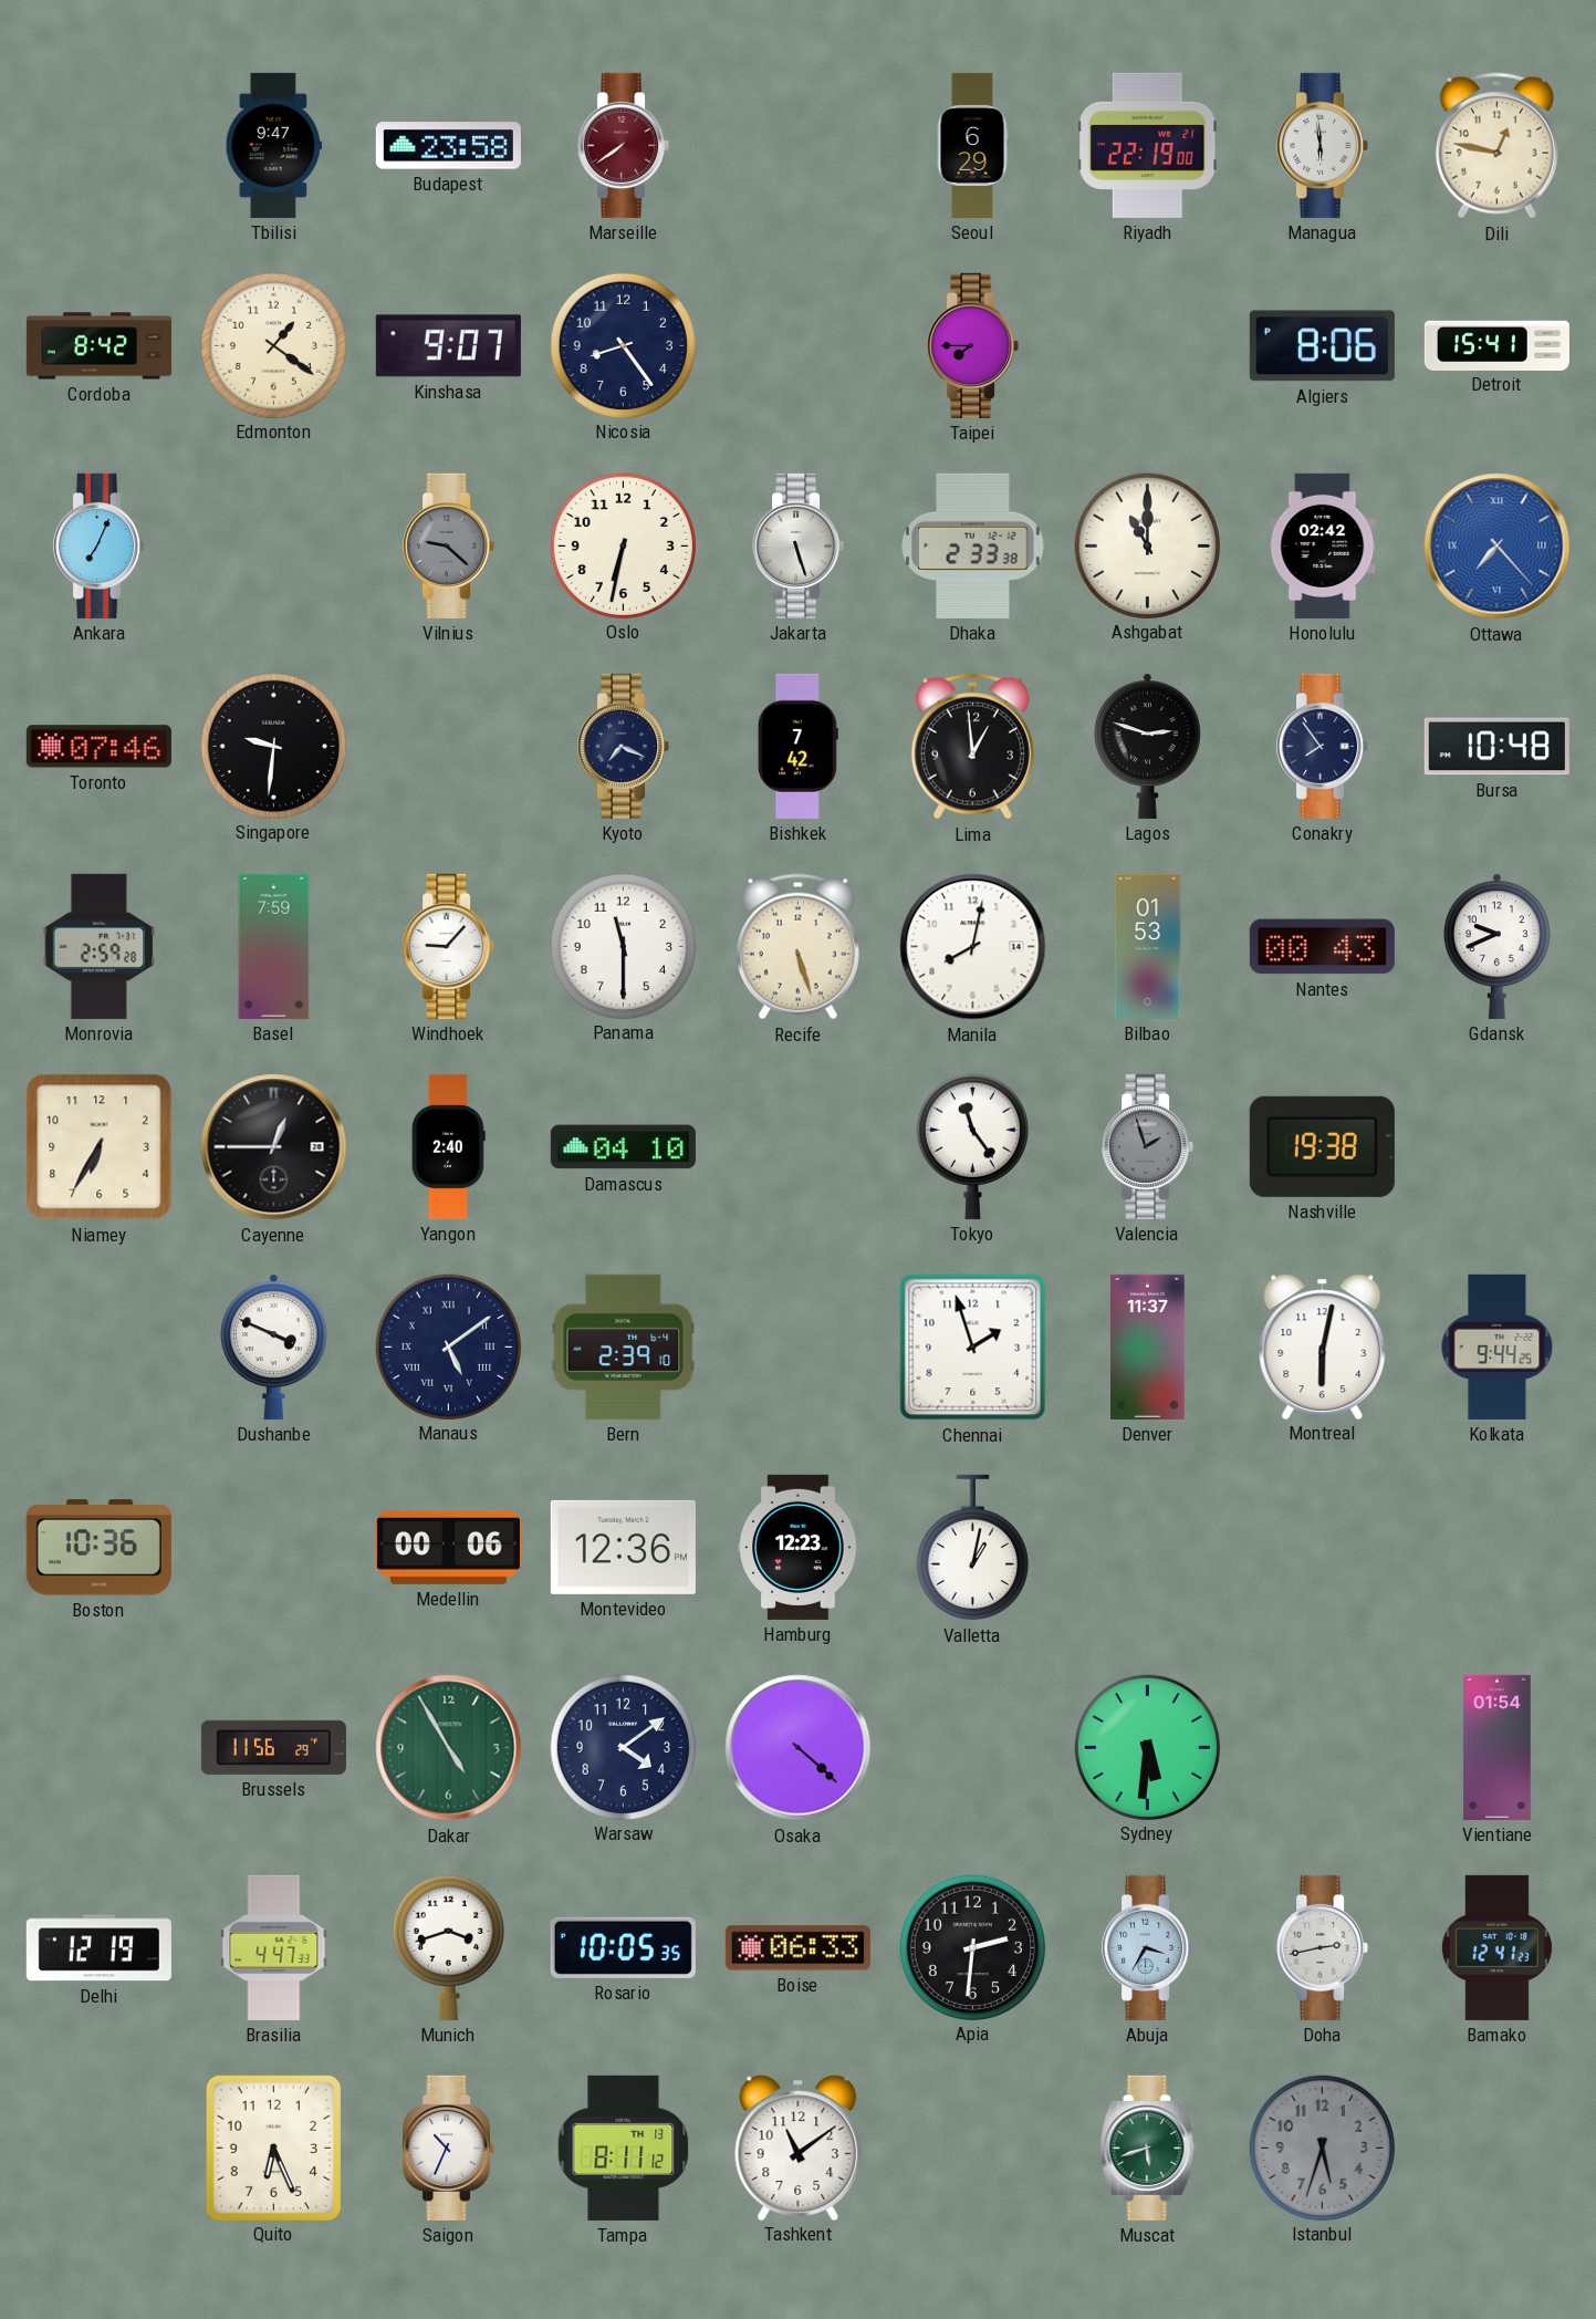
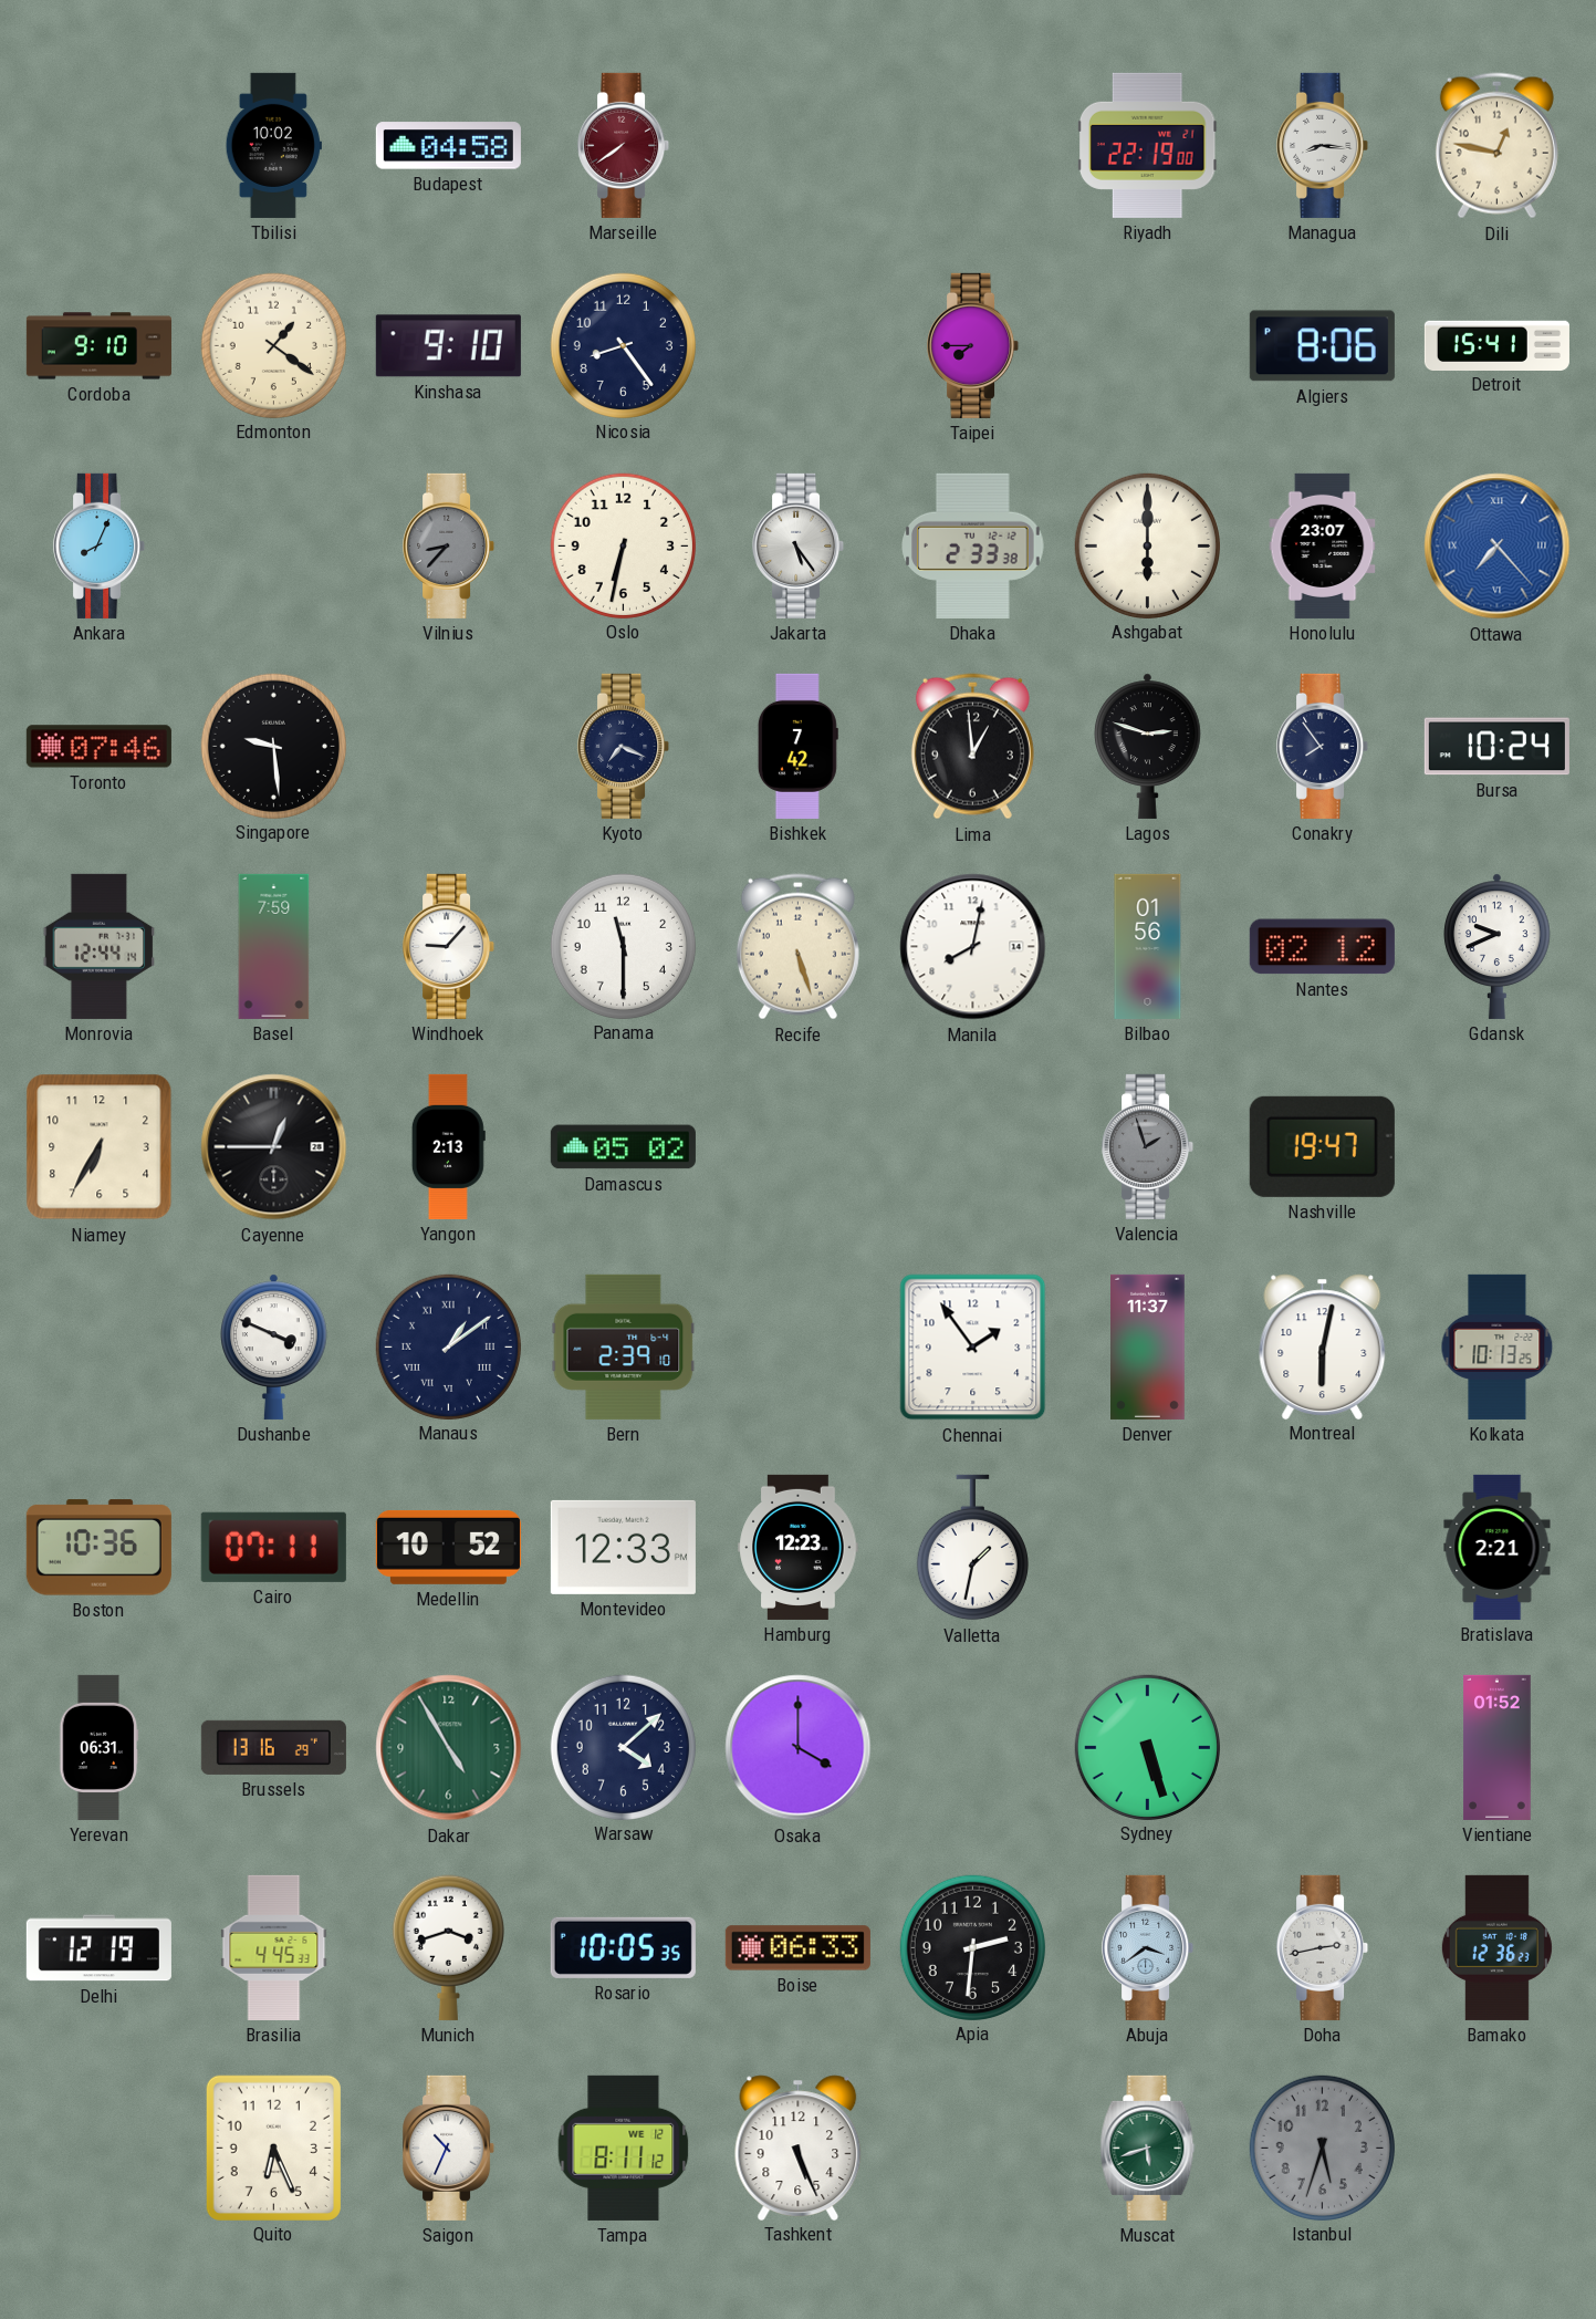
Tbilisi: 9:47 -> 10:02
Budapest: 23:58 -> 04:58
Seoul: 6:29 -> none
Managua: 5:59 -> 8:16
Cordoba: 8:42 -> 9:10
Kinshasa: 9:07 -> 9:10
Ankara: 7:04 -> 8:04
Vilnius: 9:22 -> 8:37
Jakarta: 5:27 -> 5:24
Ashgabat: 11:00 -> 6:00
Honolulu: 02:42 -> 23:07
Singapore: 9:31 -> 9:29
Bursa: 10:48 -> 10:24
Monrovia: 2:59 -> 12:44
Bilbao: 01:53 -> 01:56
Nantes: 00:43 -> 02:12
Yangon: 2:40 -> 2:13
Damascus: 04:10 -> 05:02
Tokyo: 11:24 -> none
Nashville: 19:38 -> 19:47
Manaus: 5:09 -> 1:09
Chennai: 1:57 -> 1:54
Kolkata: 9:44 -> 10:13
Cairo: none -> 07:11
Medellin: 00:06 -> 10:52
Montevideo: 12:36 -> 12:33
Valletta: 1:02 -> 1:32
Bratislava: none -> 2:21
Yerevan: none -> 06:31
Brussels: 11:56 -> 13:16
Warsaw: 4:09 -> 4:08
Osaka: 4:22 -> 4:00
Sydney: 5:31 -> 5:27
Vientiane: 01:54 -> 01:52
Brasilia: 4:47 -> 4:45
Abuja: 3:35 -> 3:39
Bamako: 12:41 -> 12:36
Tampa date: TH 13 -> WE 12
Tashkent: 11:09 -> 5:26
